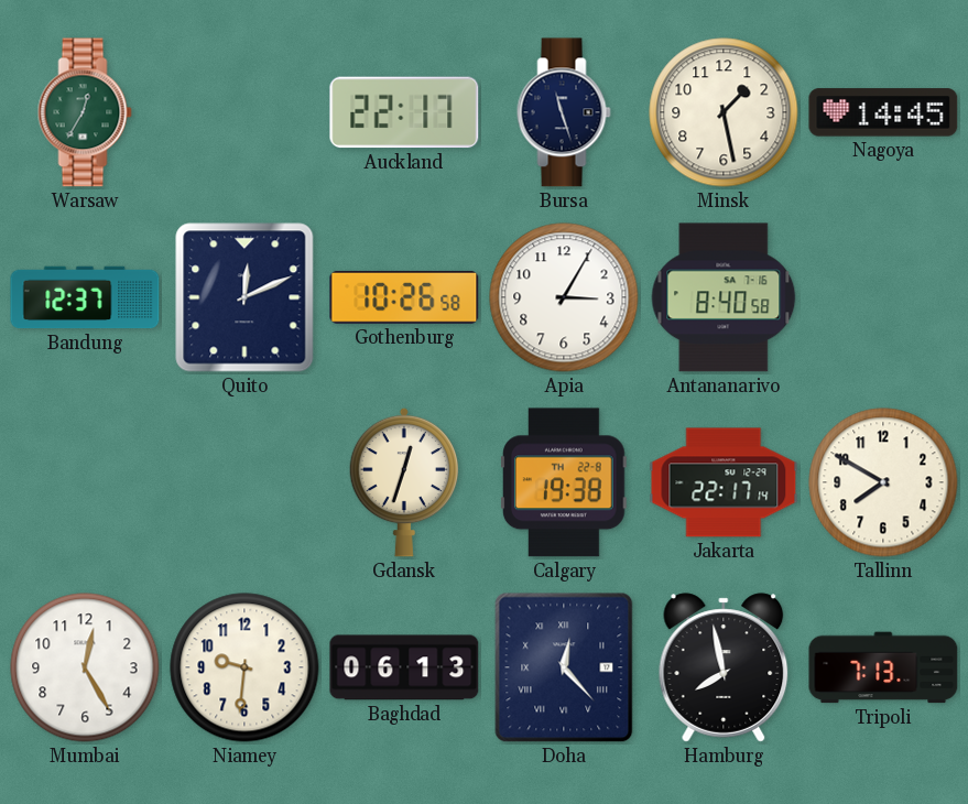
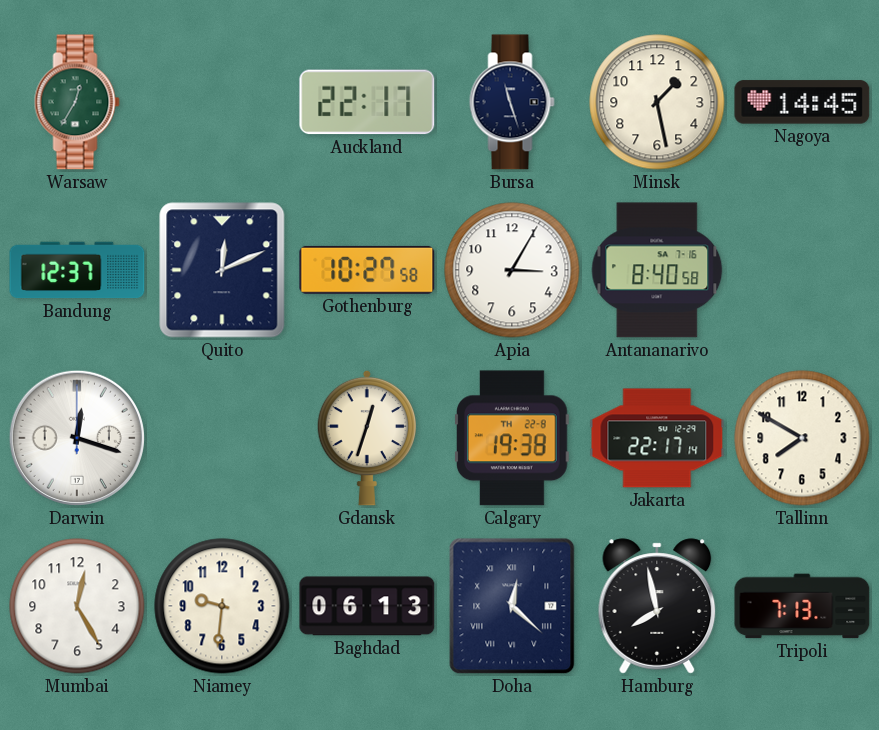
Gothenburg: 10:26 -> 10:27
Darwin: none -> 12:18
Doha: 12:23 -> 12:22
